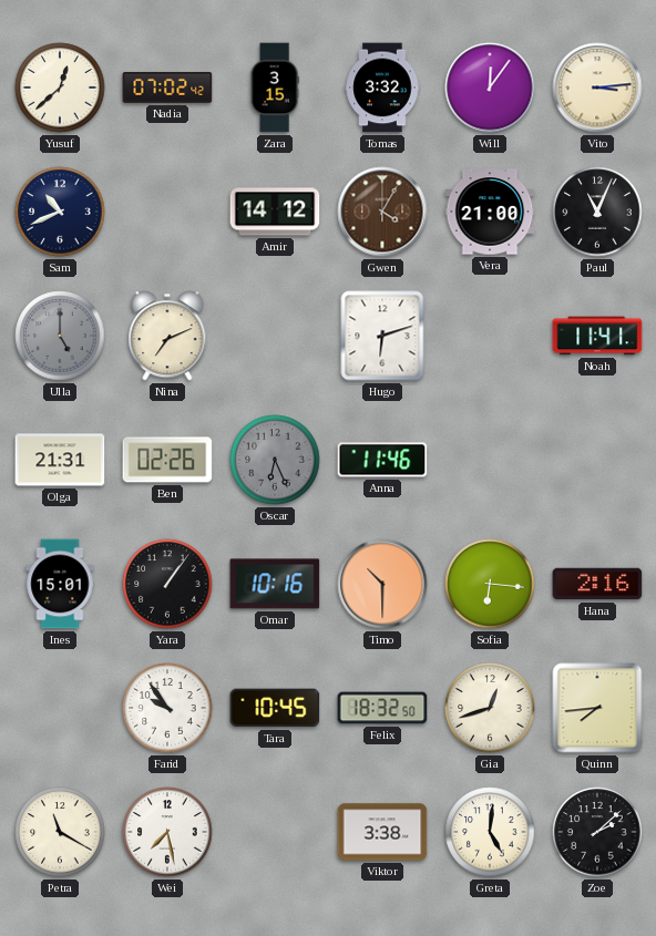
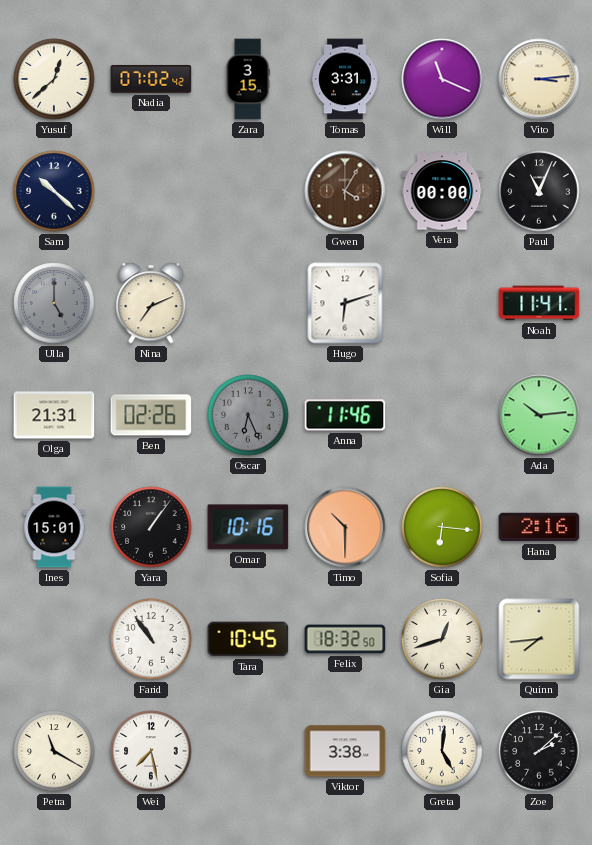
Tomas: 3:32 -> 3:31
Will: 12:06 -> 11:19
Sam: 10:41 -> 10:22
Amir: 14:12 -> none
Vera: 21:00 -> 00:00
Ada: none -> 10:14
Farid: 9:54 -> 10:54
